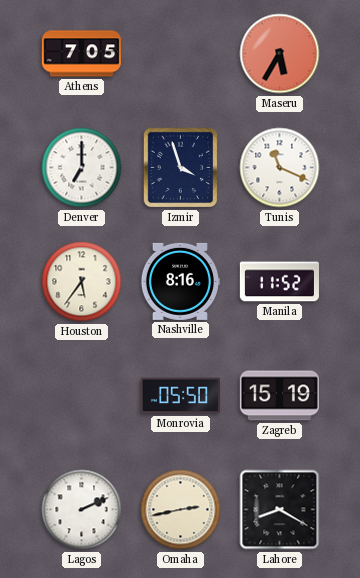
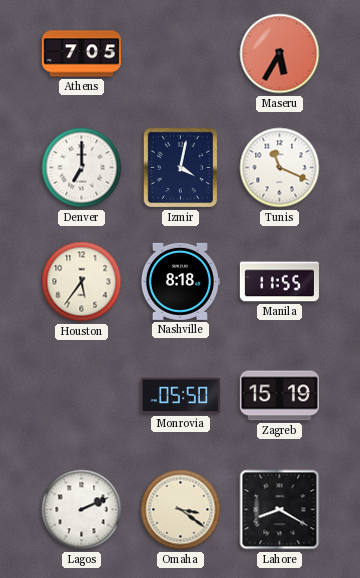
Izmir: 3:57 -> 4:02
Nashville: 8:16 -> 8:18
Manila: 11:52 -> 11:55
Omaha: 2:43 -> 3:21
